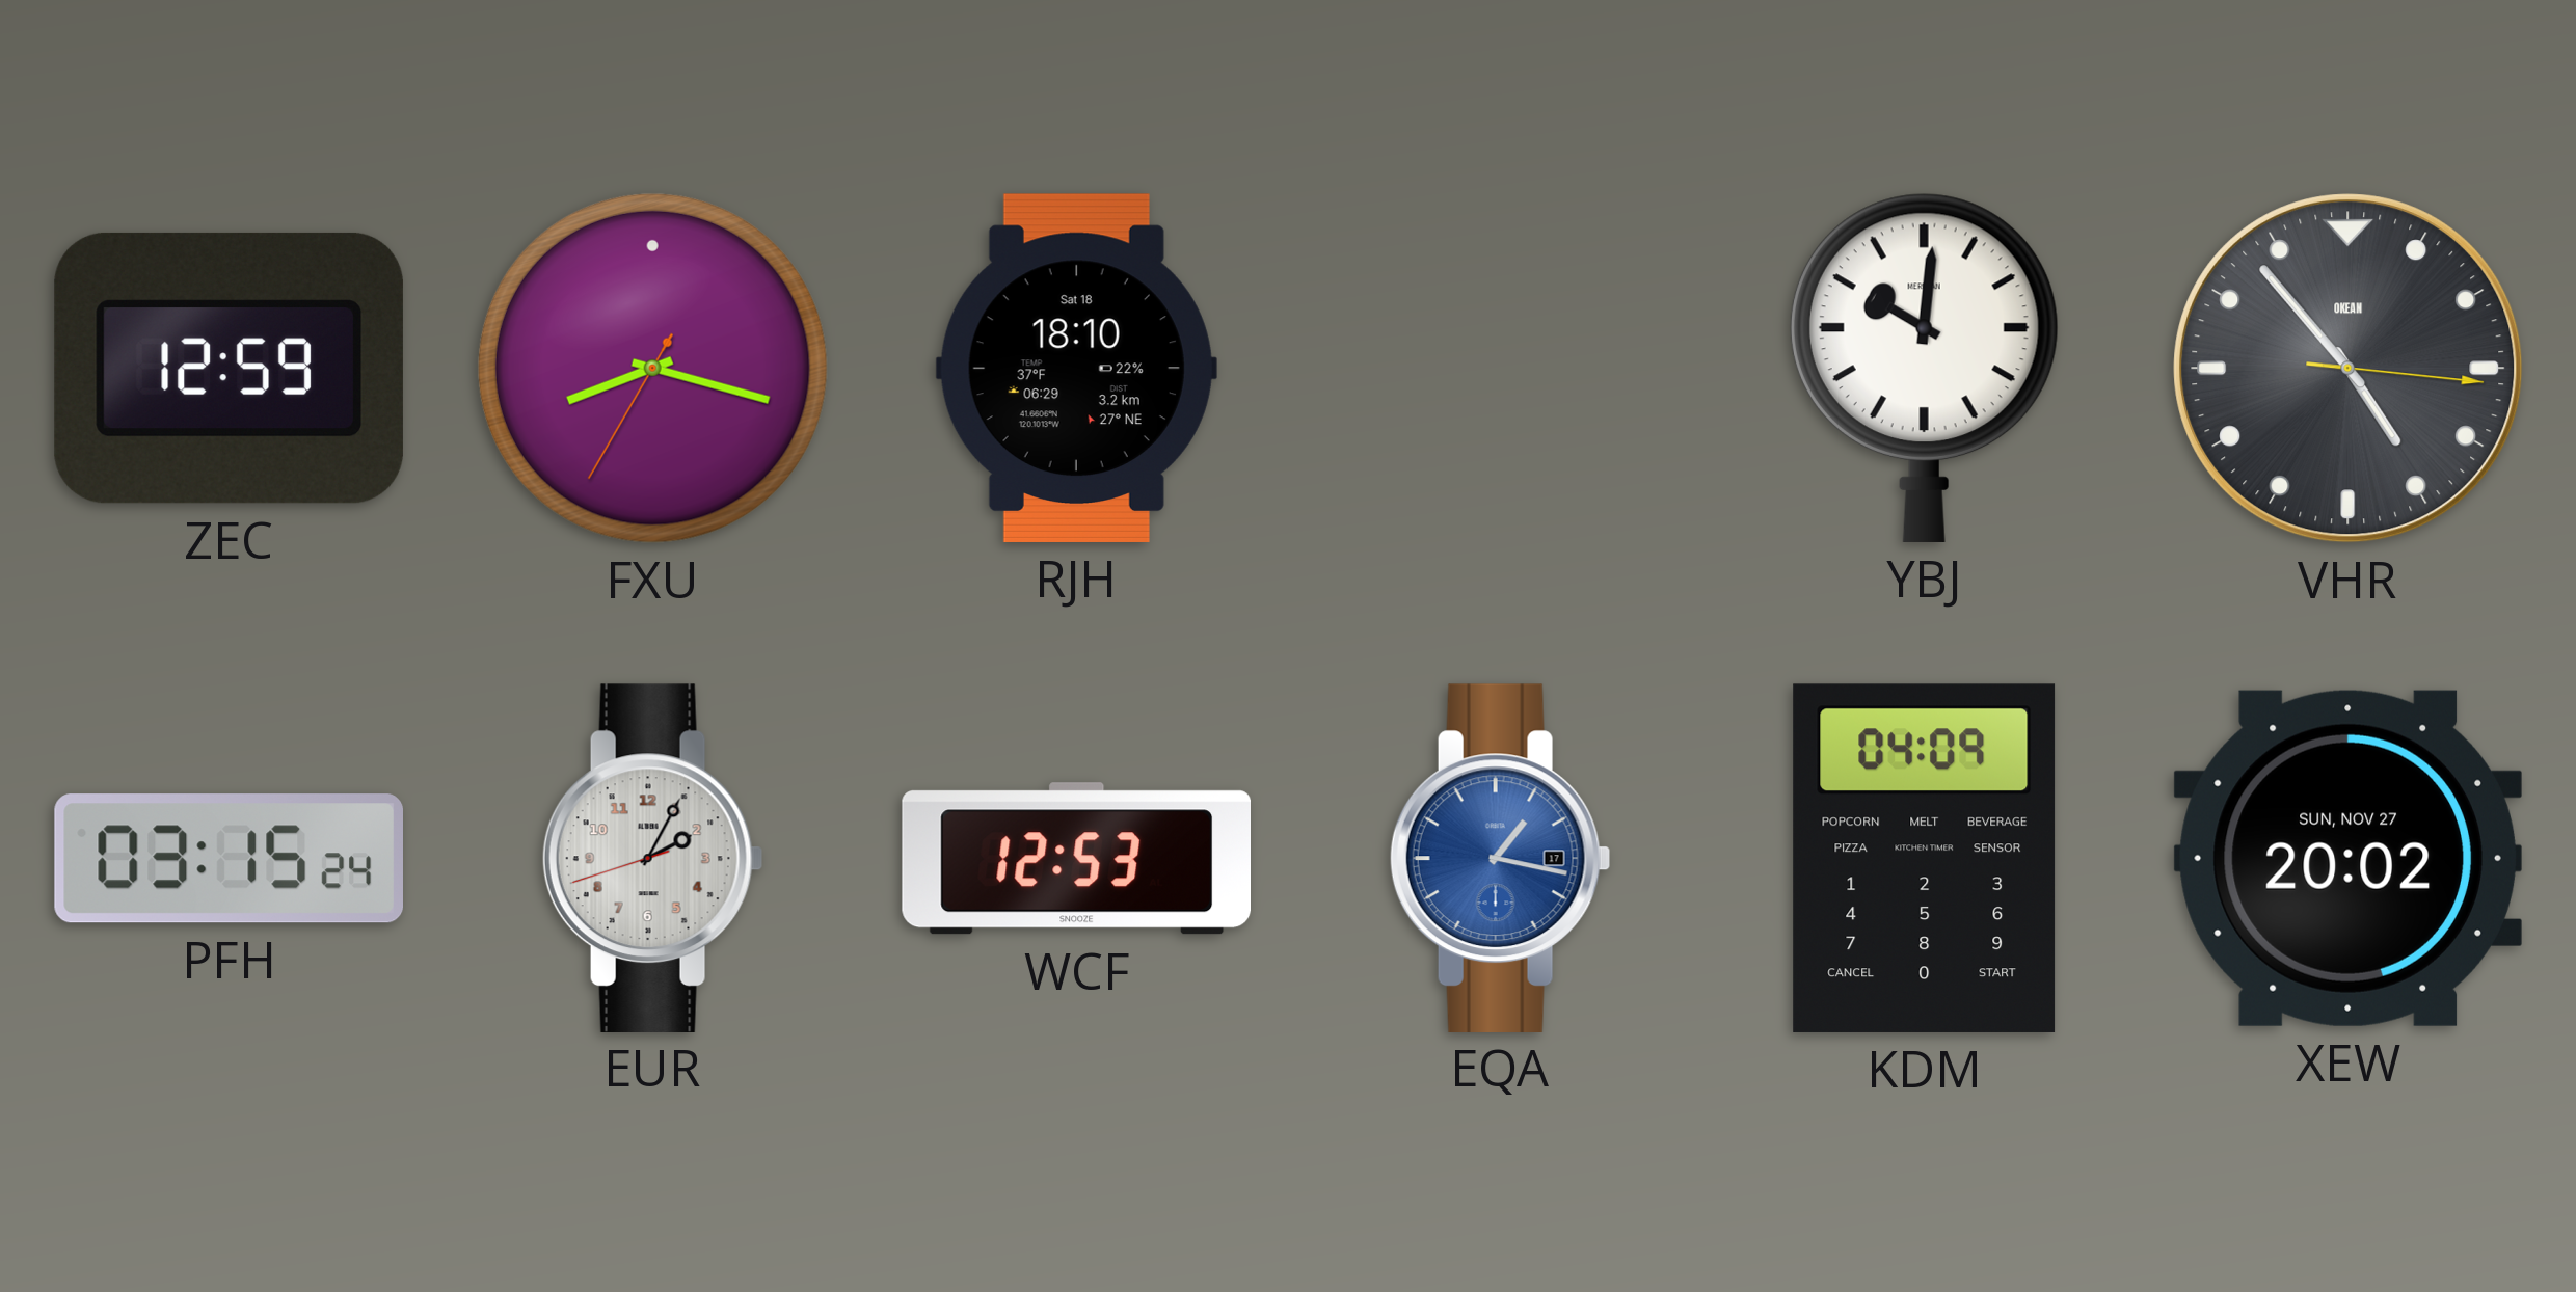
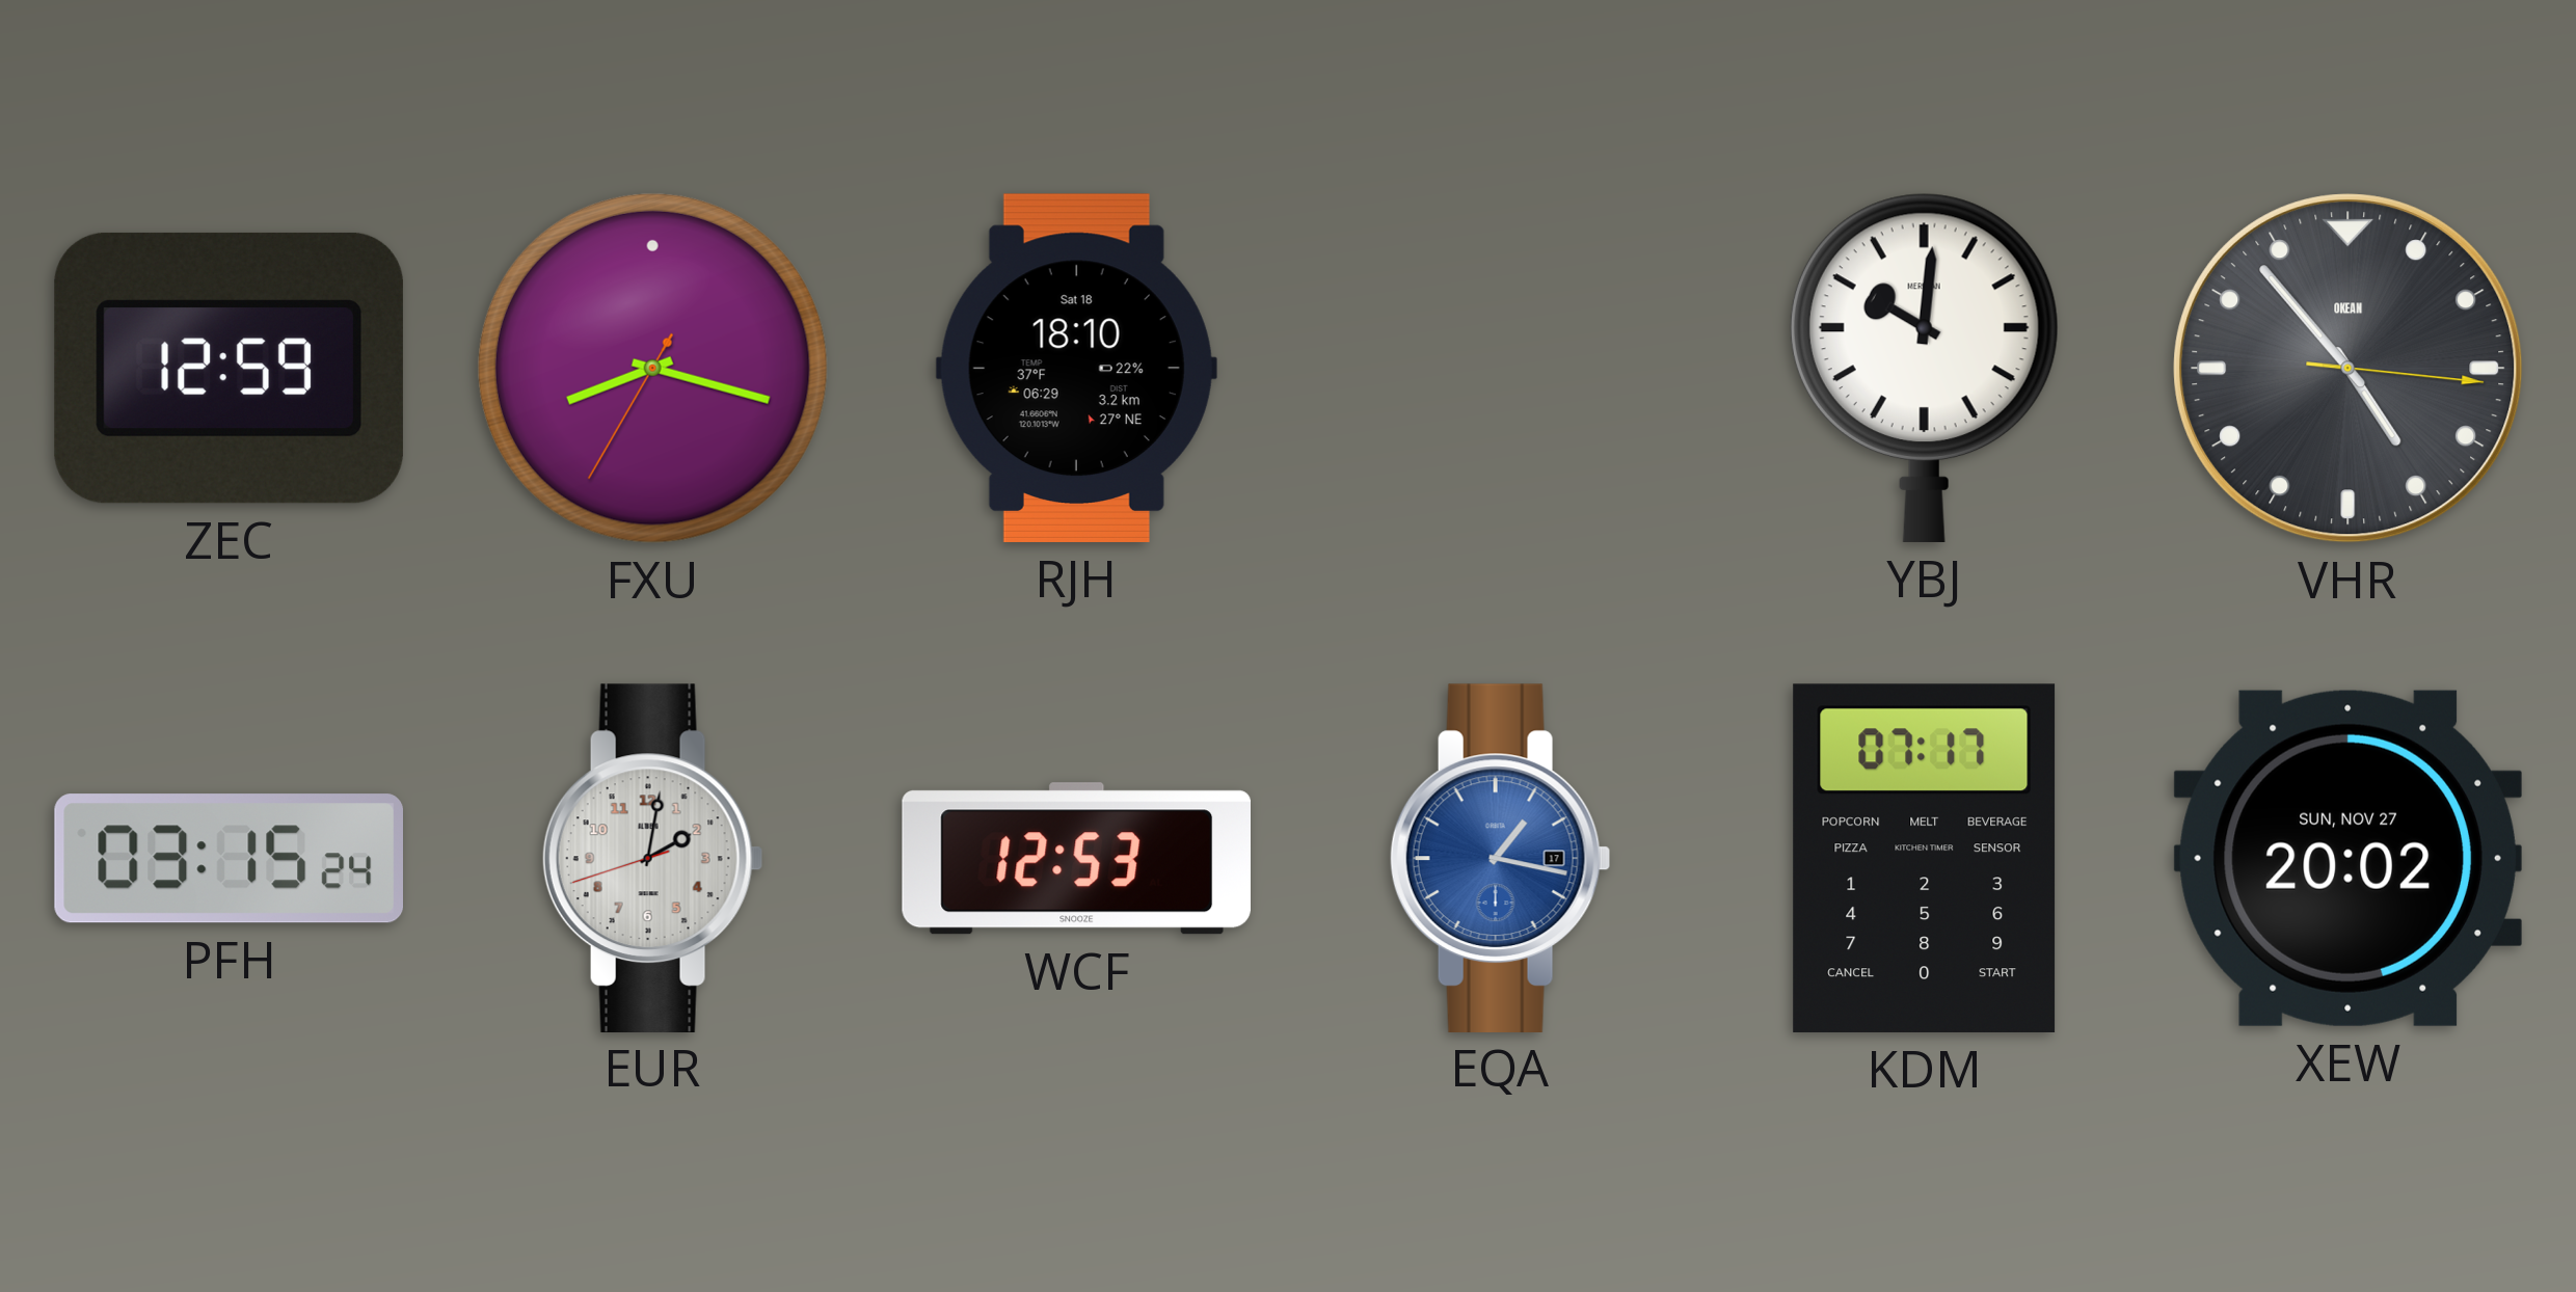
EUR: 2:04 -> 2:01
KDM: 04:09 -> 07:17
